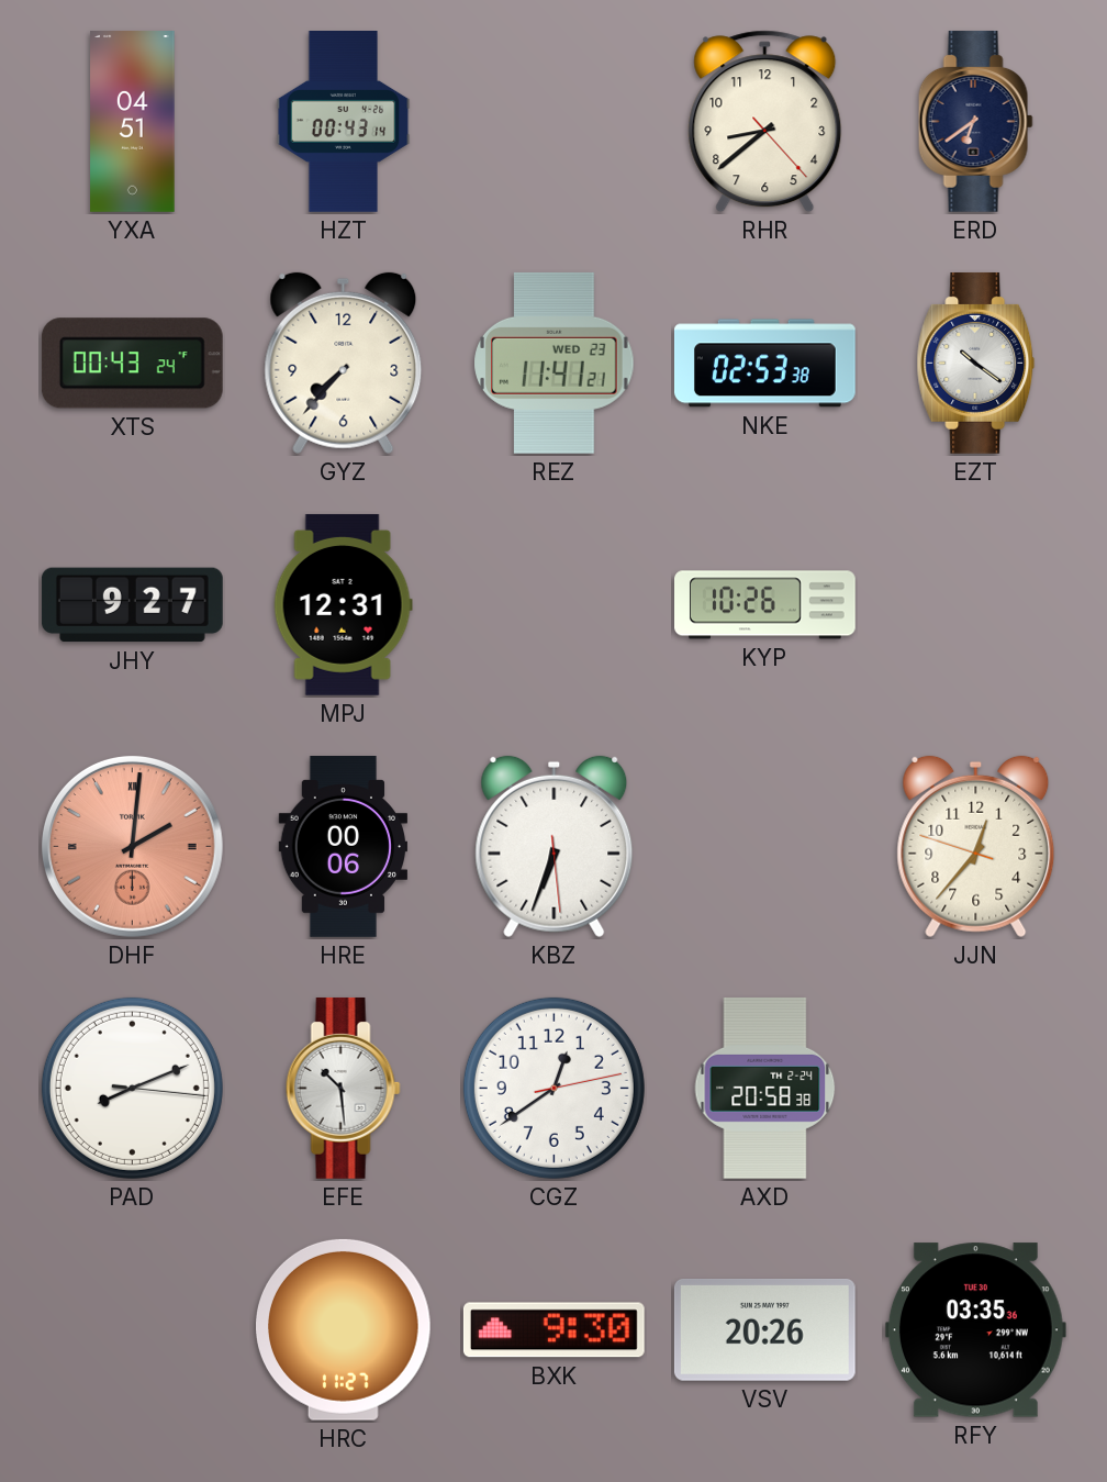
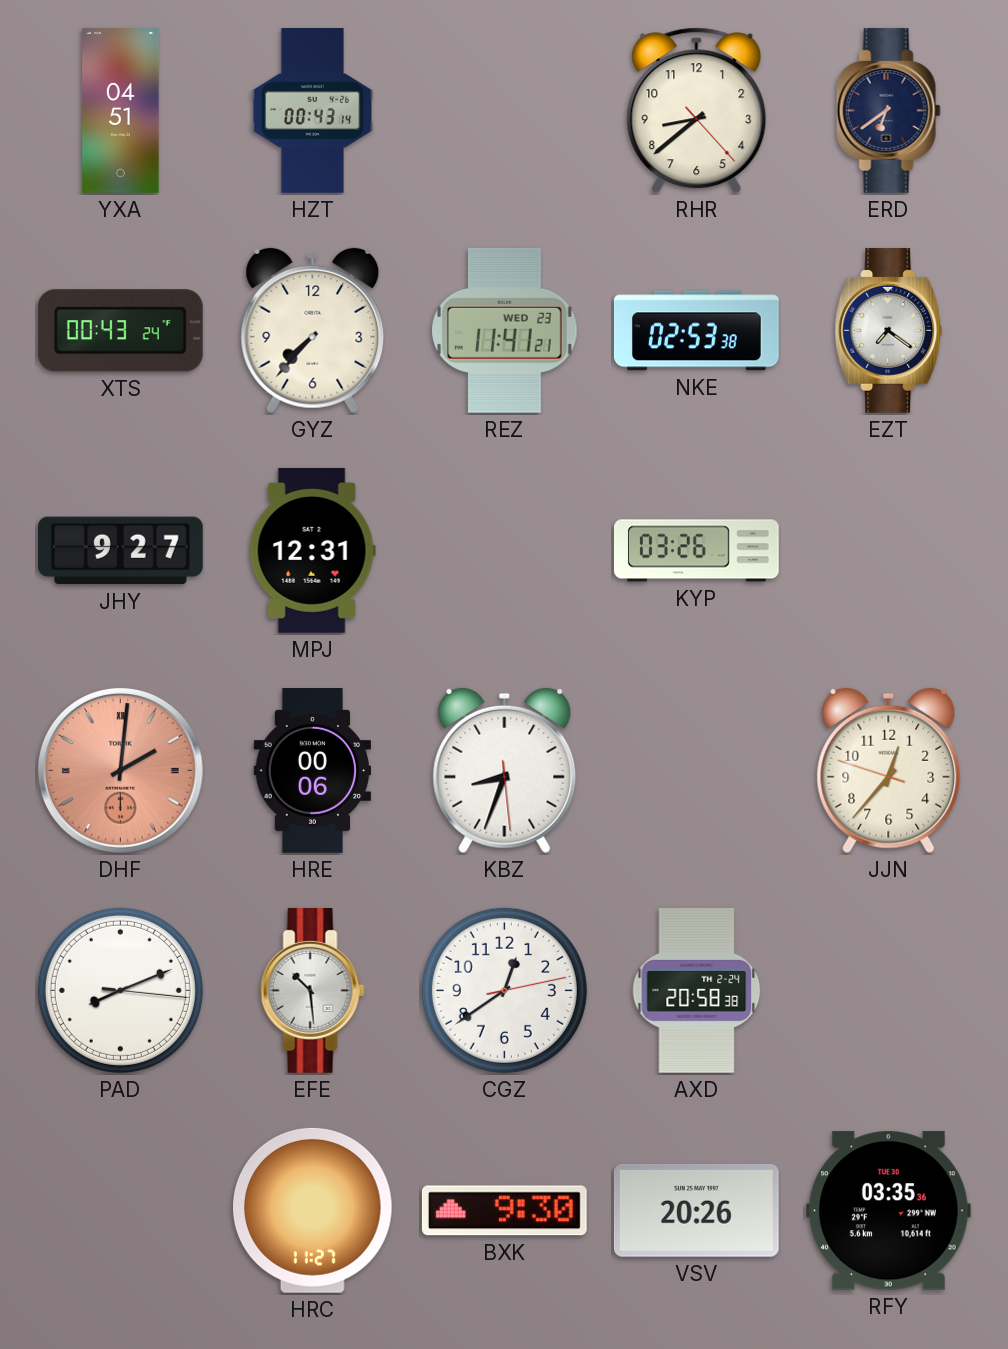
EZT: 10:21 -> 7:21
KYP: 10:26 -> 03:26
KBZ: 6:33 -> 8:33
